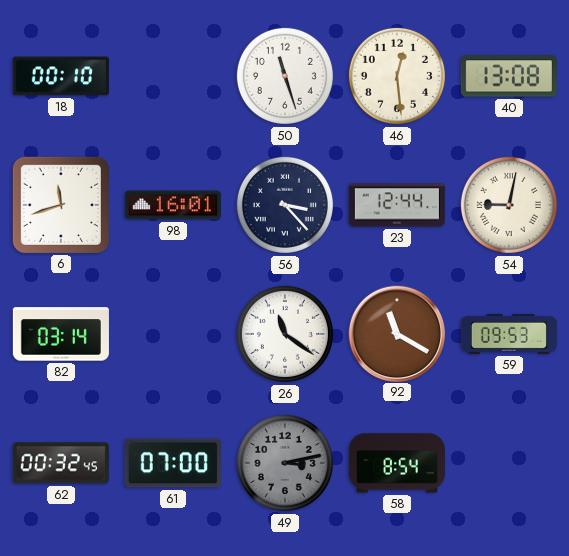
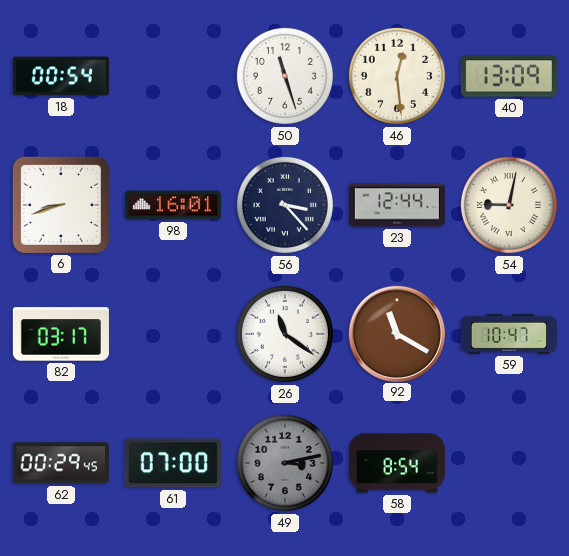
18: 00:10 -> 00:54
40: 13:08 -> 13:09
6: 11:42 -> 8:42
82: 03:14 -> 03:17
59: 09:53 -> 10:47
62: 00:32 -> 00:29
